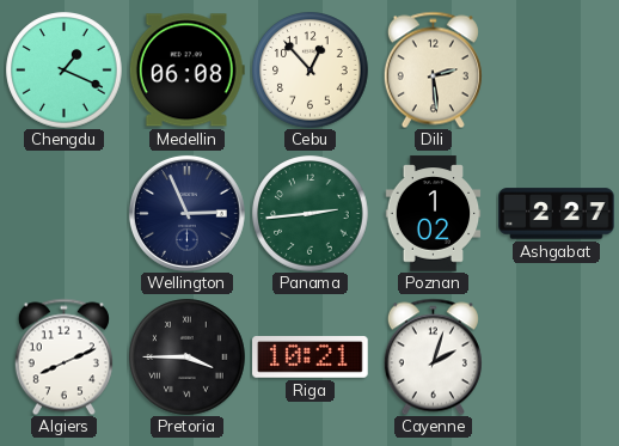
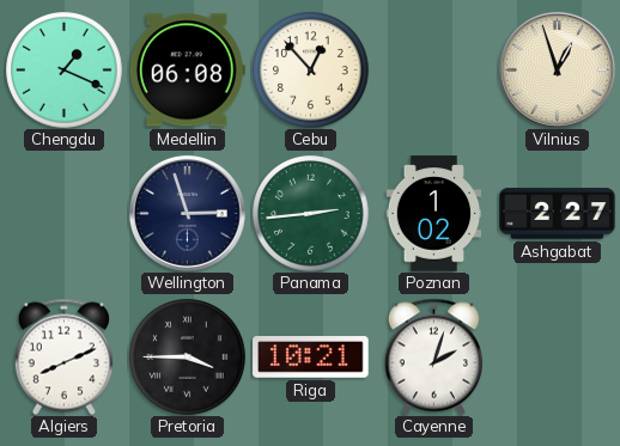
Dili: 2:29 -> none
Vilnius: none -> 12:57
Wellington: 2:56 -> 2:57
